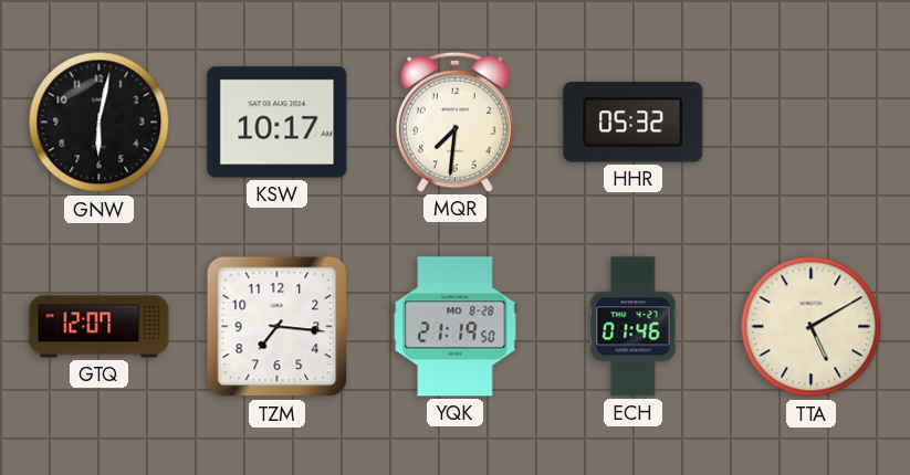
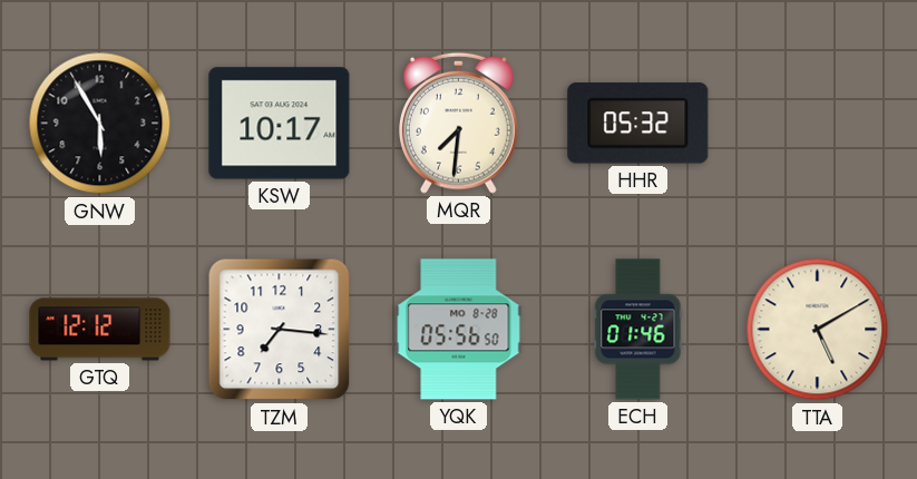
GNW: 6:02 -> 5:55
GTQ: 12:07 -> 12:12
YQK: 21:19 -> 05:56
